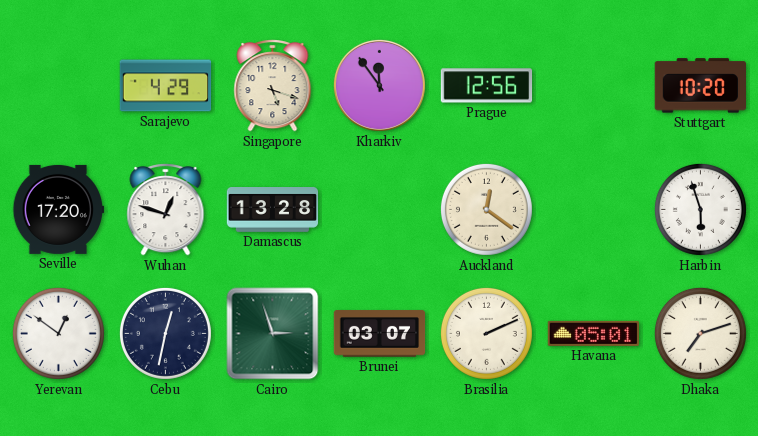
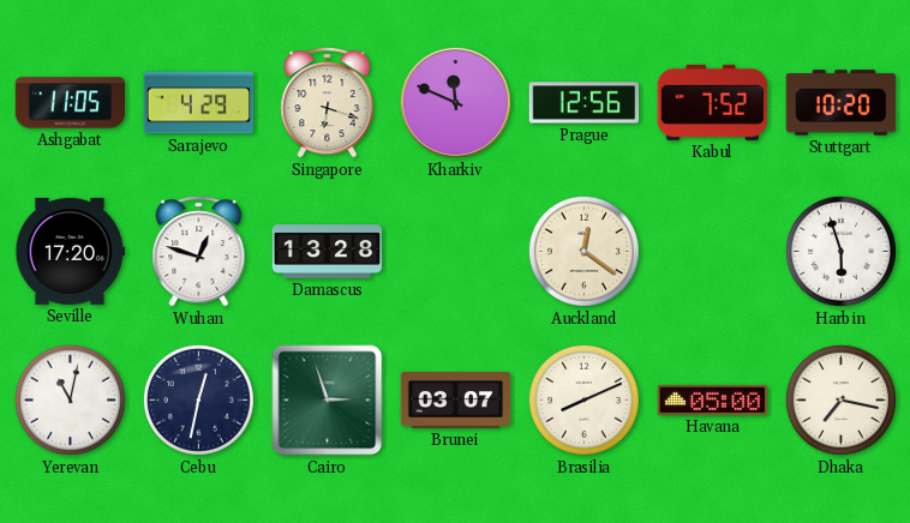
Ashgabat: none -> 11:05
Singapore: 5:18 -> 6:18
Kharkiv: 11:54 -> 11:49
Kabul: none -> 7:52
Yerevan: 12:51 -> 11:02
Brasilia: 2:11 -> 8:11
Havana: 05:01 -> 05:00
Dhaka: 7:12 -> 7:17
